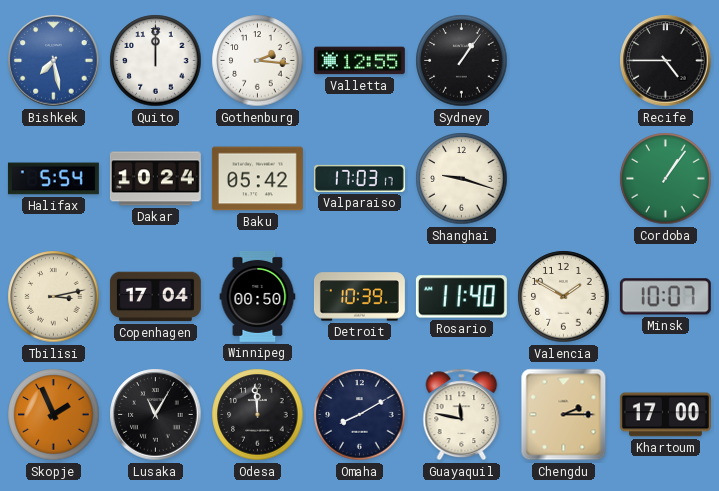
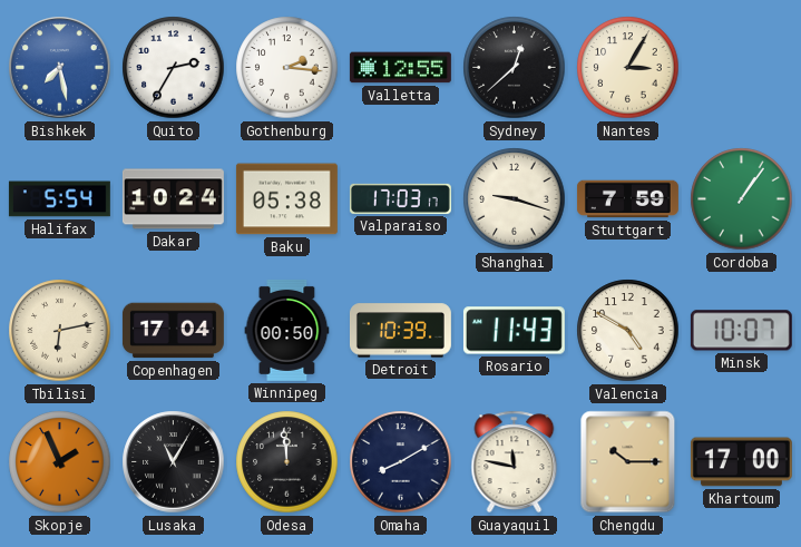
Quito: 12:00 -> 2:35
Sydney: 1:06 -> 12:38
Nantes: none -> 3:05
Recife: 4:45 -> none
Baku: 05:42 -> 05:38
Stuttgart: none -> 7:59
Tbilisi: 3:13 -> 6:13
Rosario: 11:40 -> 11:43
Valencia: 1:50 -> 4:50
Chengdu: 2:15 -> 10:15
